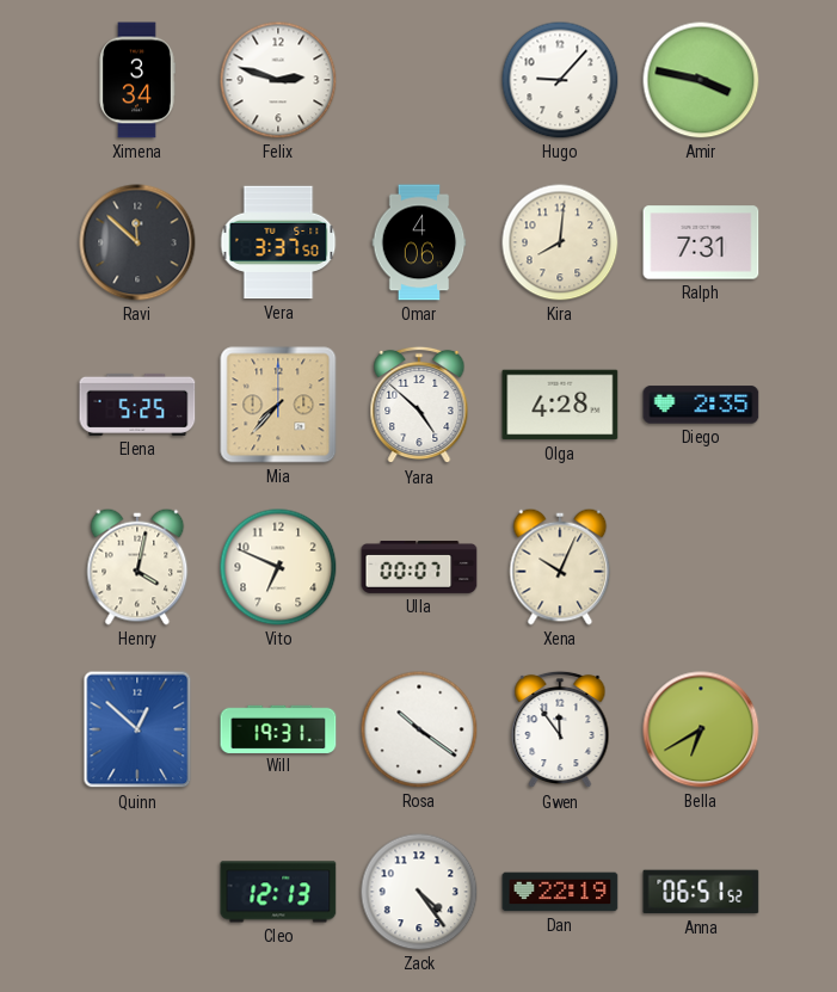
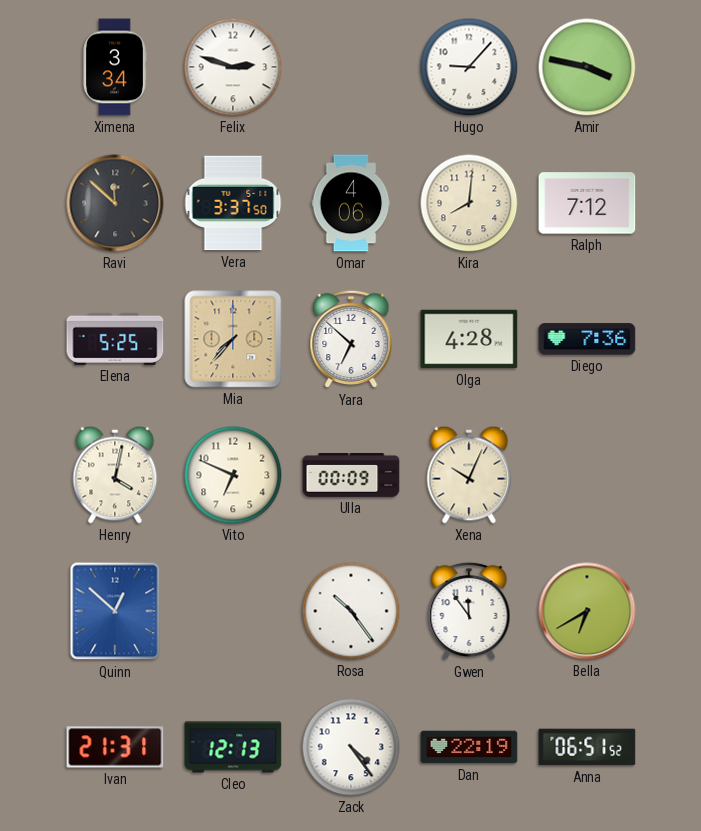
Ralph: 7:31 -> 7:12
Yara: 4:52 -> 6:52
Diego: 2:35 -> 7:36
Ulla: 00:07 -> 00:09
Will: 19:31 -> none
Rosa: 10:21 -> 10:24
Ivan: none -> 21:31
